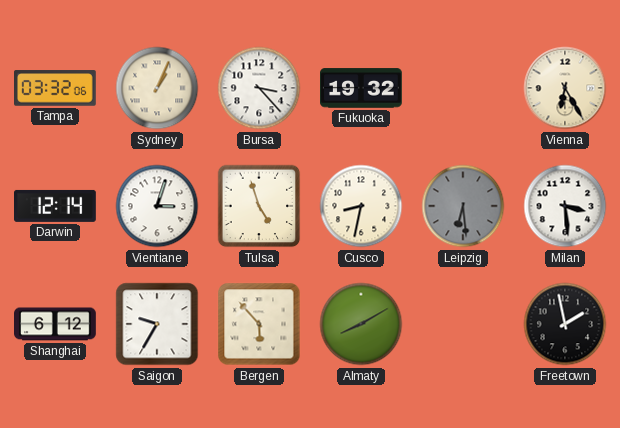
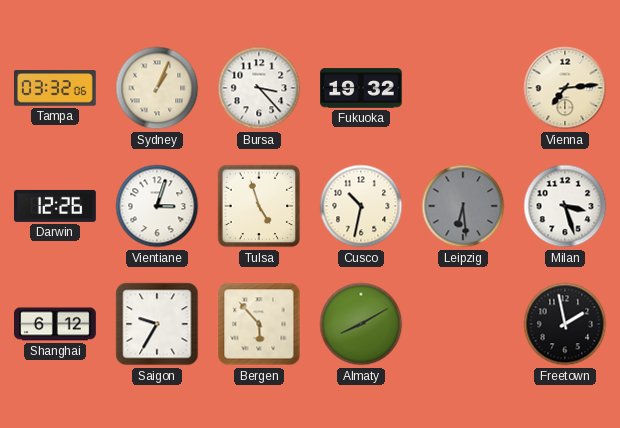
Vienna: 6:25 -> 7:14
Darwin: 12:14 -> 12:26
Cusco: 8:32 -> 10:32
Milan: 3:29 -> 3:27
